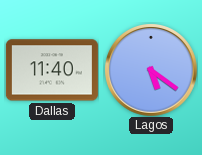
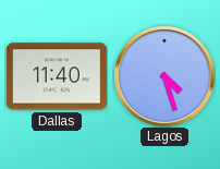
Lagos: 5:21 -> 4:27
